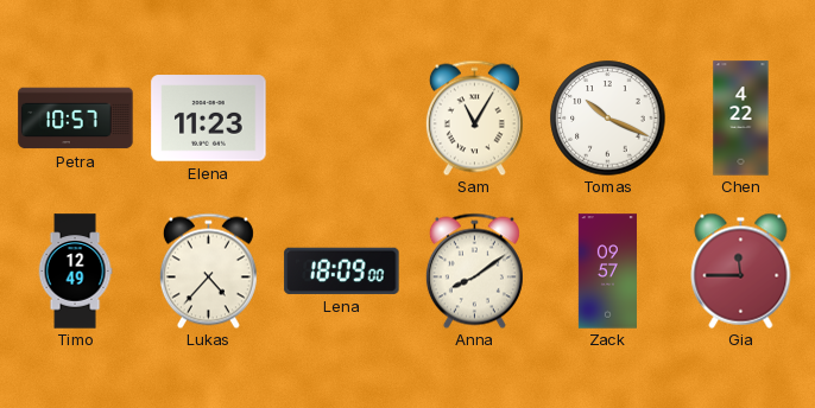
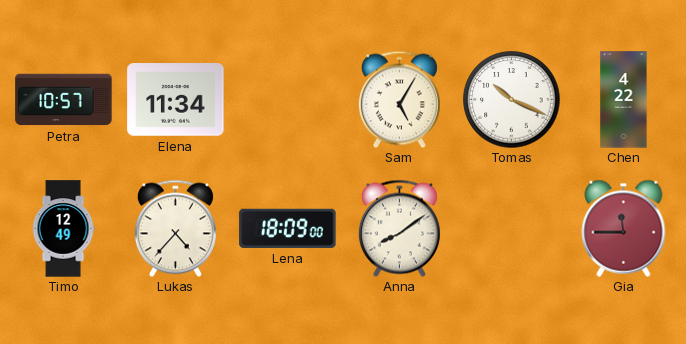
Elena: 11:23 -> 11:34
Sam: 11:05 -> 5:05
Zack: 09:57 -> none
